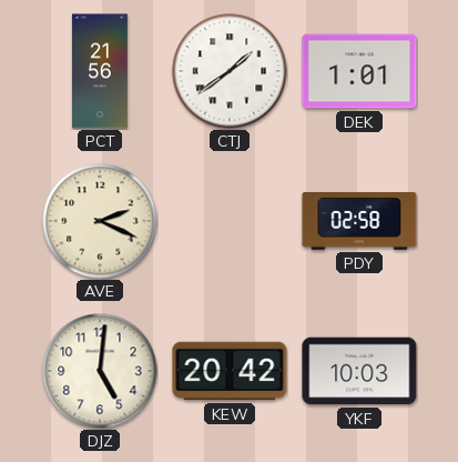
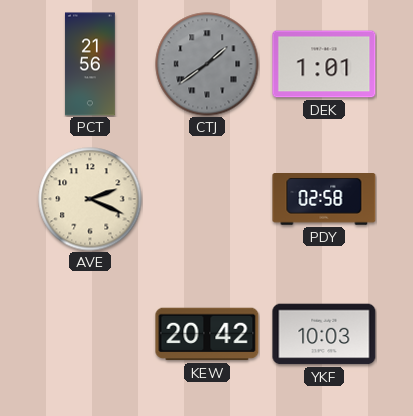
CTJ dial: white -> grey
DJZ: 5:01 -> none
